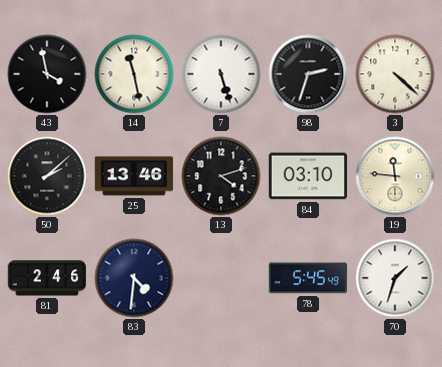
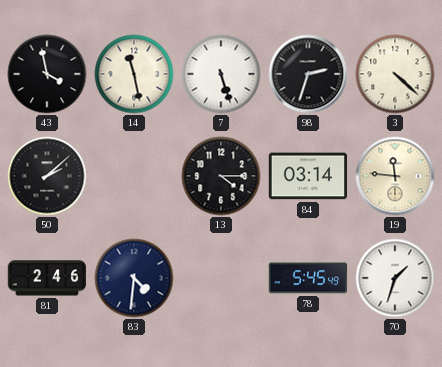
25: 13:46 -> none
13: 4:12 -> 4:15
84: 03:10 -> 03:14
